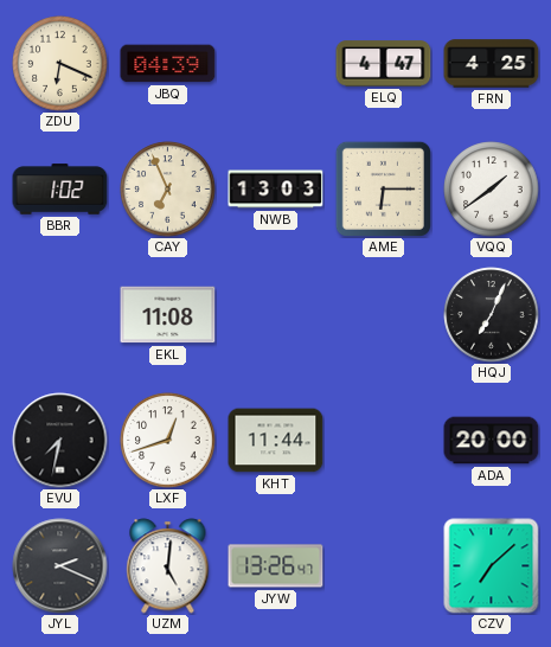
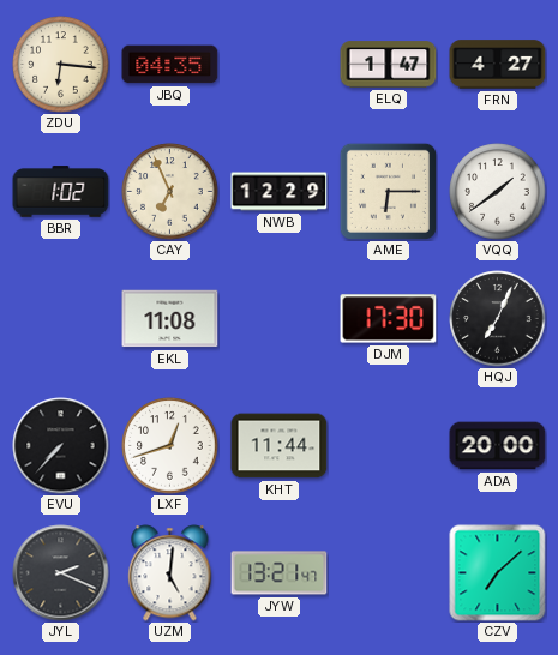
ZDU: 6:19 -> 6:16
JBQ: 04:39 -> 04:35
ELQ: 4:47 -> 1:47
FRN: 4:25 -> 4:27
NWB: 13:03 -> 12:29
DJM: none -> 17:30
EVU: 7:32 -> 7:37
JYW: 13:26 -> 13:21
